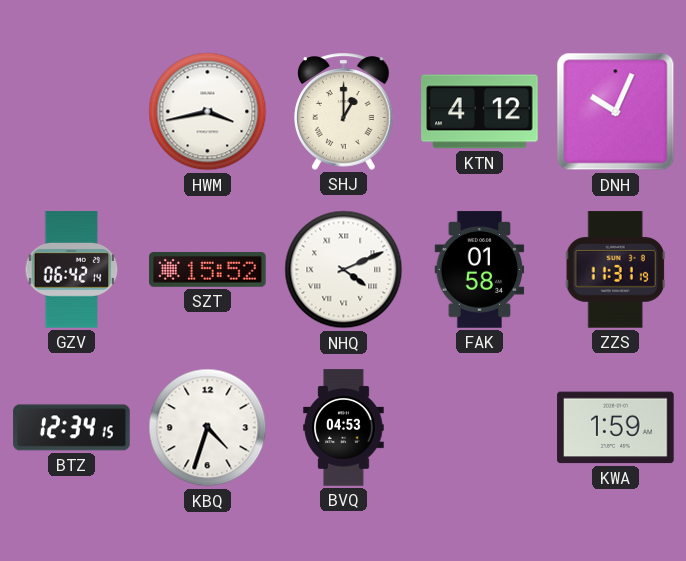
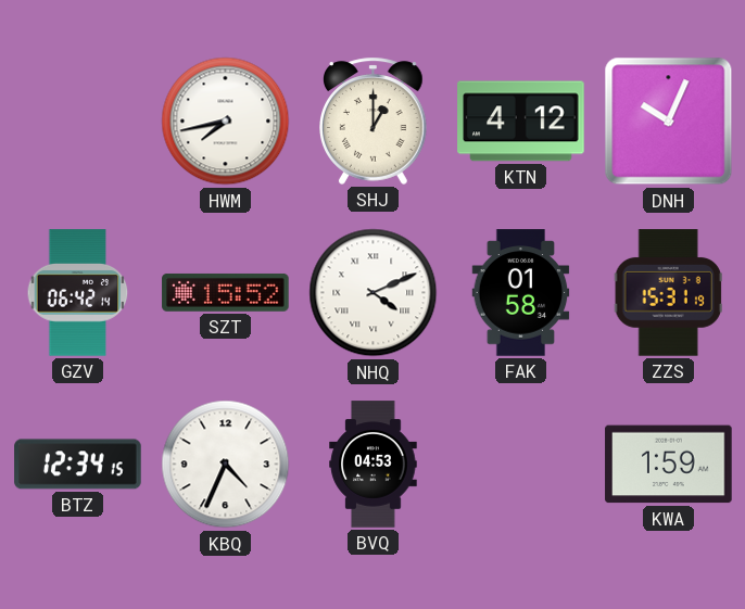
HWM: 3:43 -> 7:43
ZZS: 11:31 -> 15:31
KBQ: 4:33 -> 4:34
